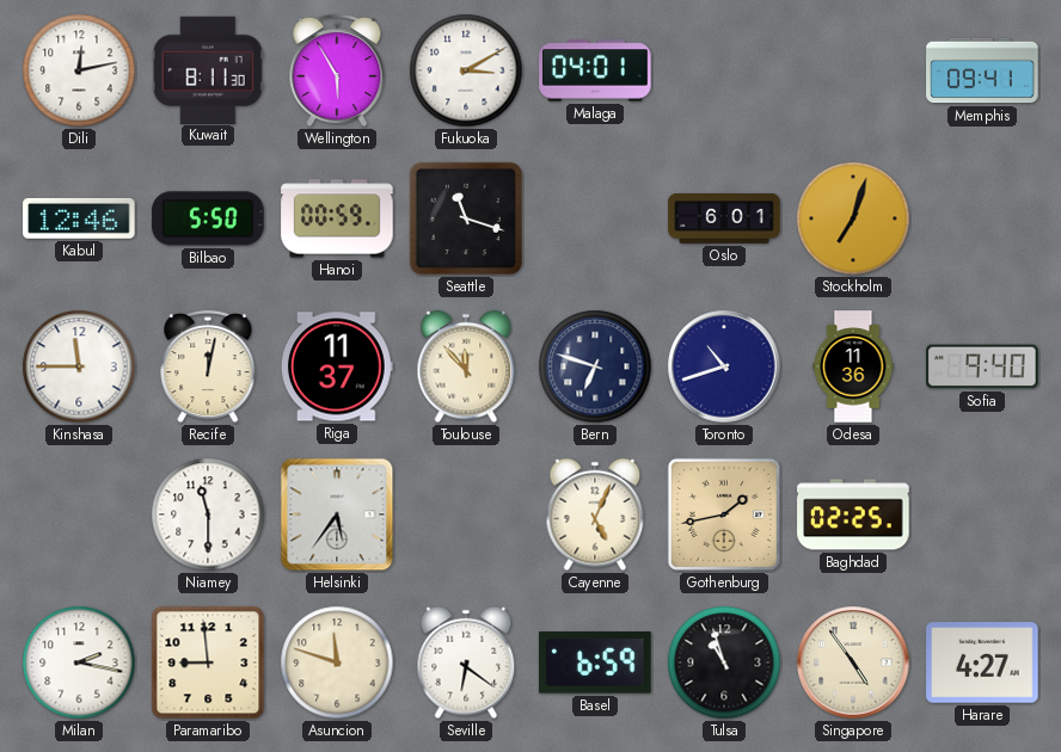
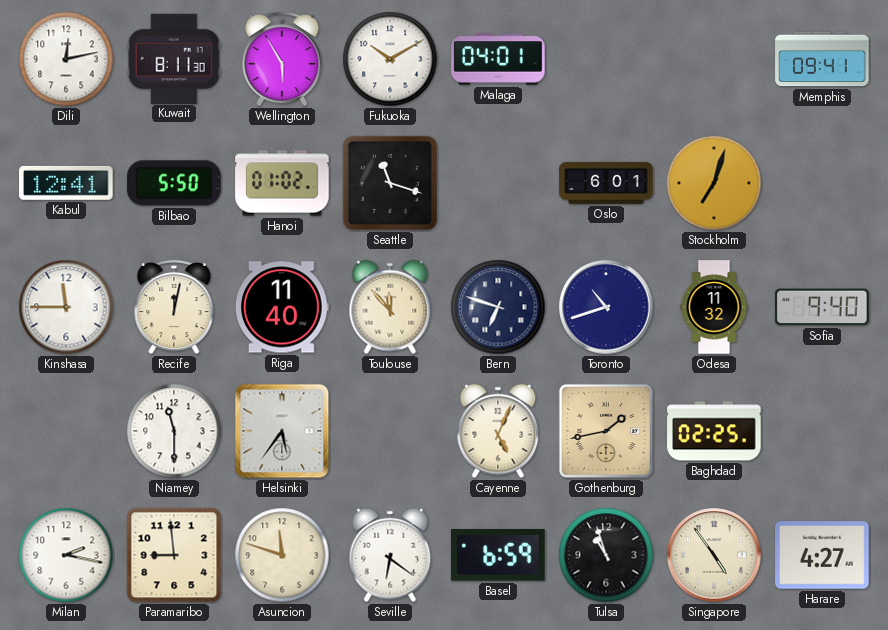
Fukuoka: 3:10 -> 10:10
Kabul: 12:46 -> 12:41
Hanoi: 00:59 -> 01:02
Riga: 11:37 -> 11:40
Odesa: 11:36 -> 11:32
